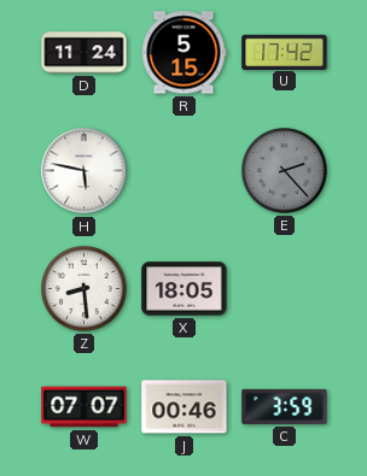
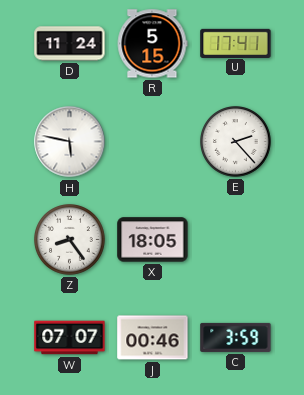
U: 17:42 -> 17:41
E dial: grey -> white
Z: 8:29 -> 8:24
